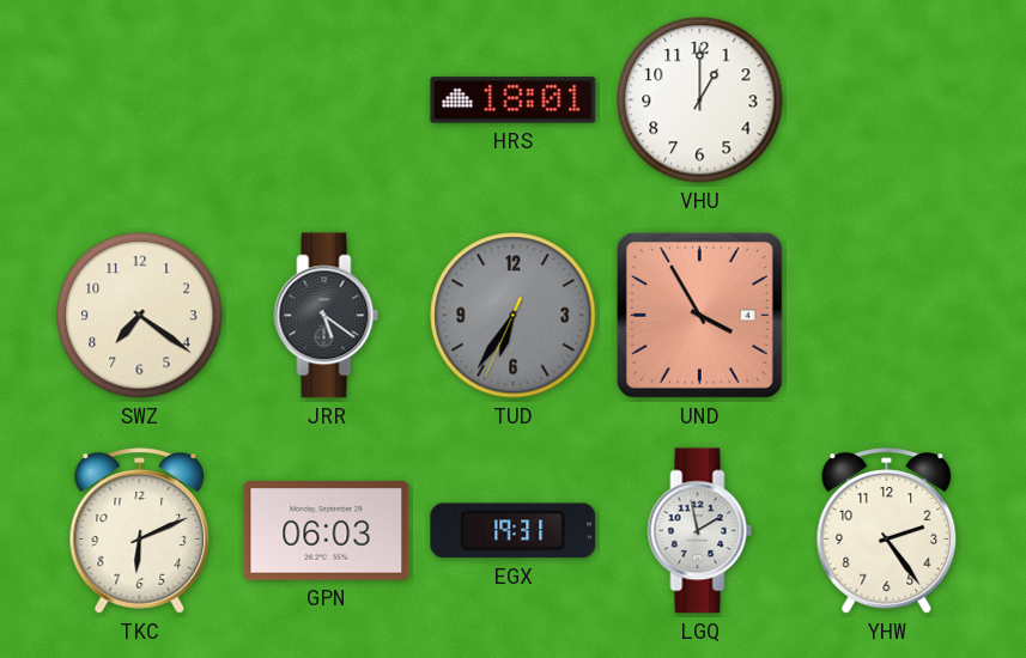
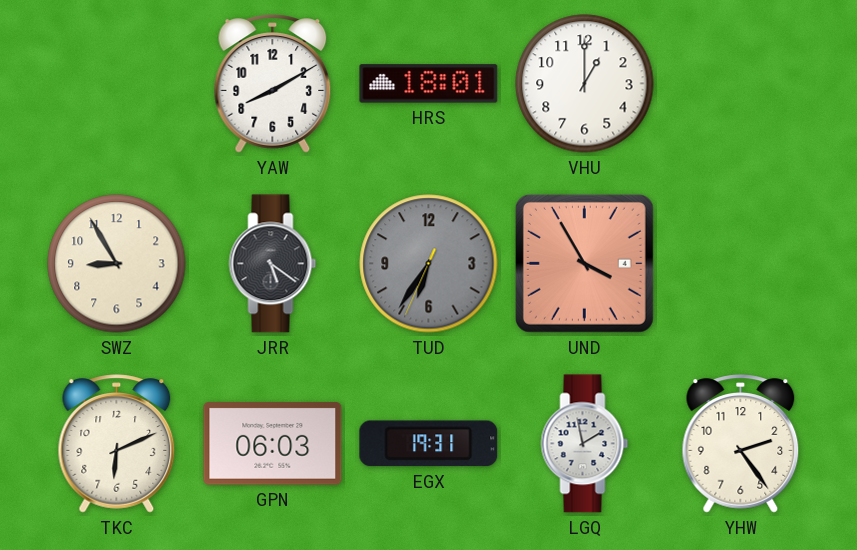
YAW: none -> 8:10
SWZ: 7:21 -> 8:55
